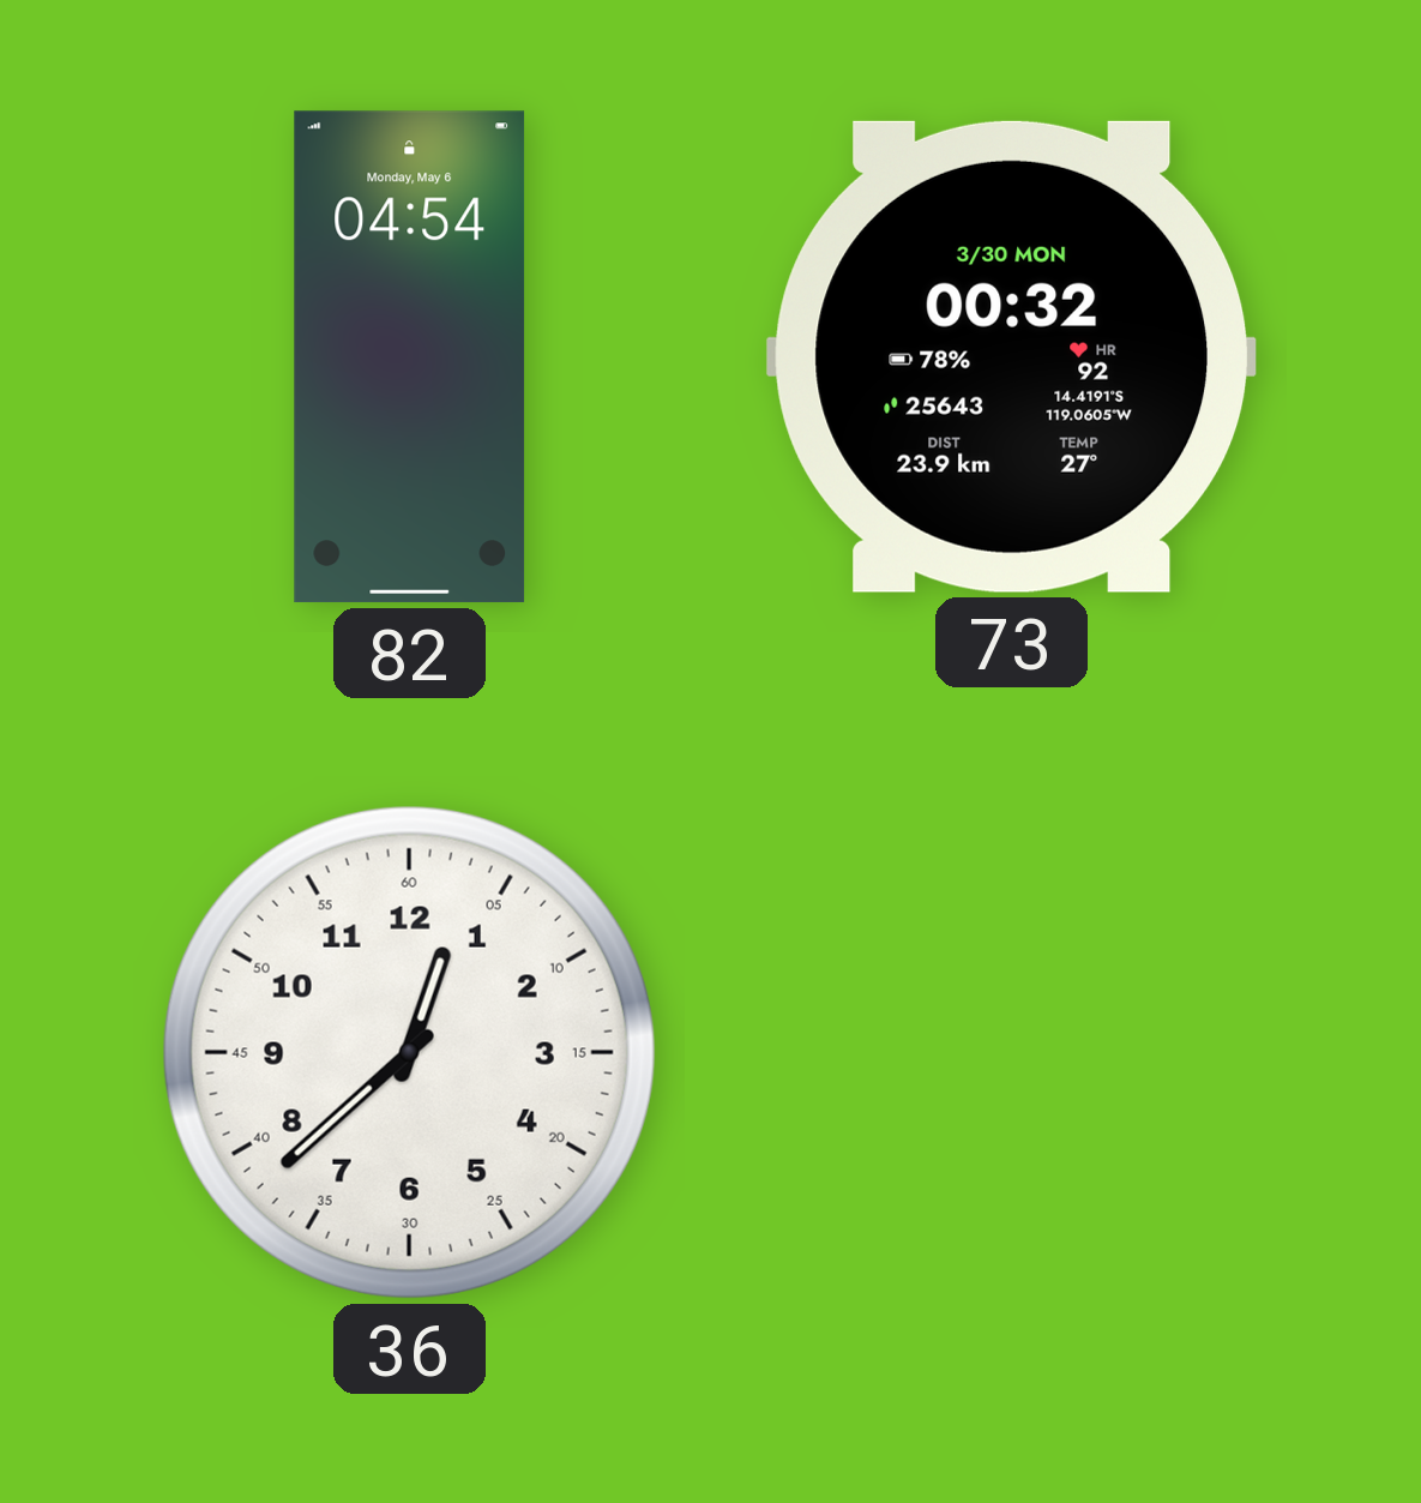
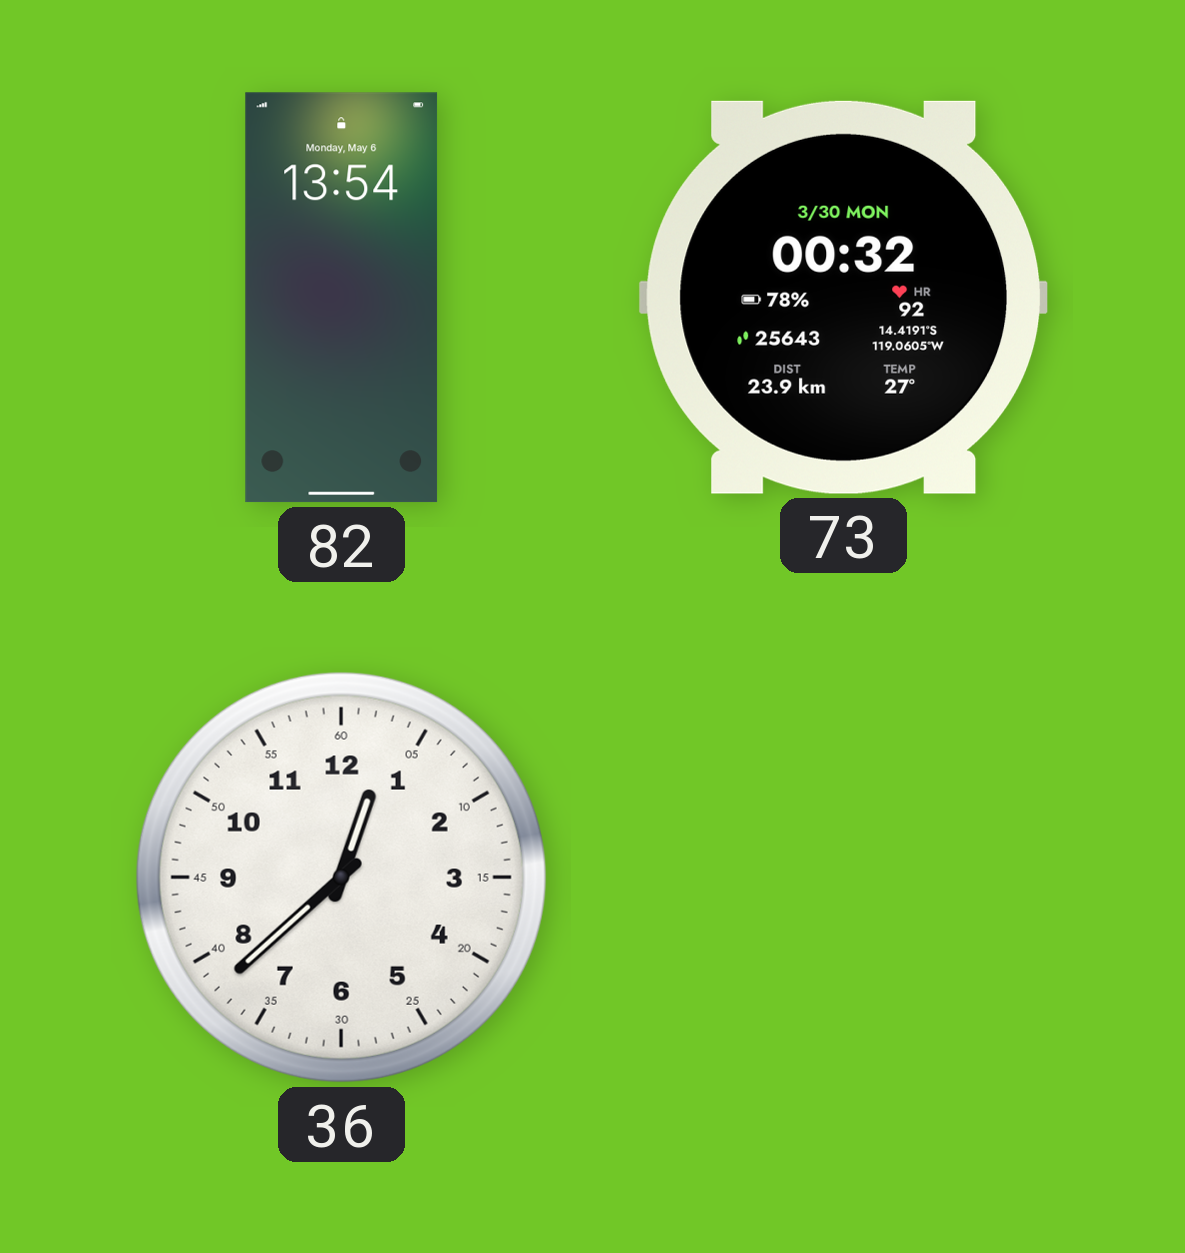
82: 04:54 -> 13:54
